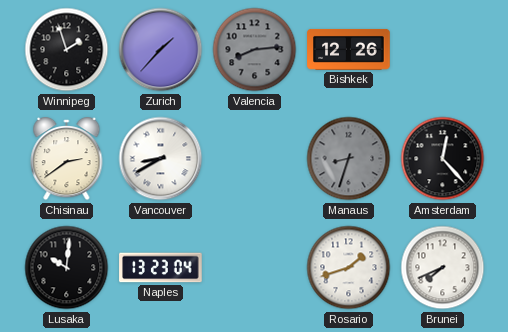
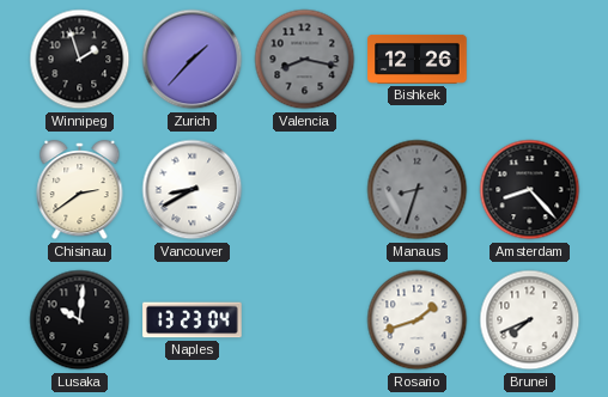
Valencia: 8:14 -> 8:17
Amsterdam: 12:23 -> 8:23
